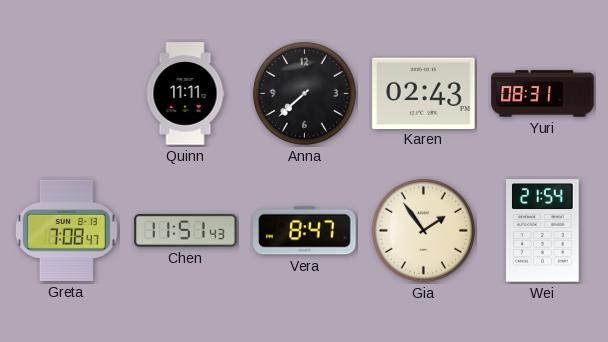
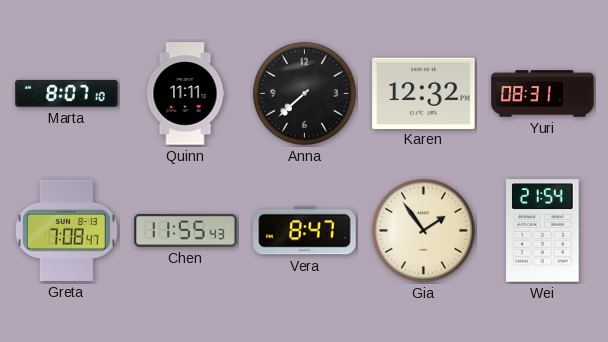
Marta: none -> 8:07
Karen: 02:43 -> 12:32
Chen: 11:51 -> 11:55
